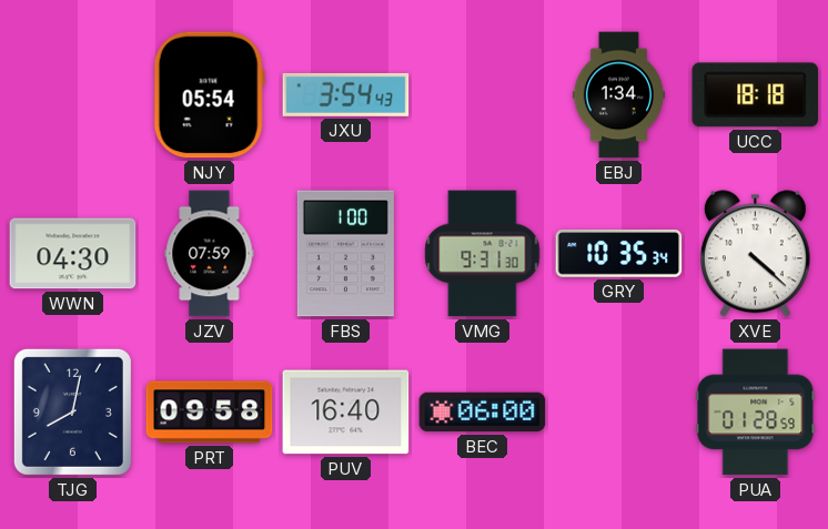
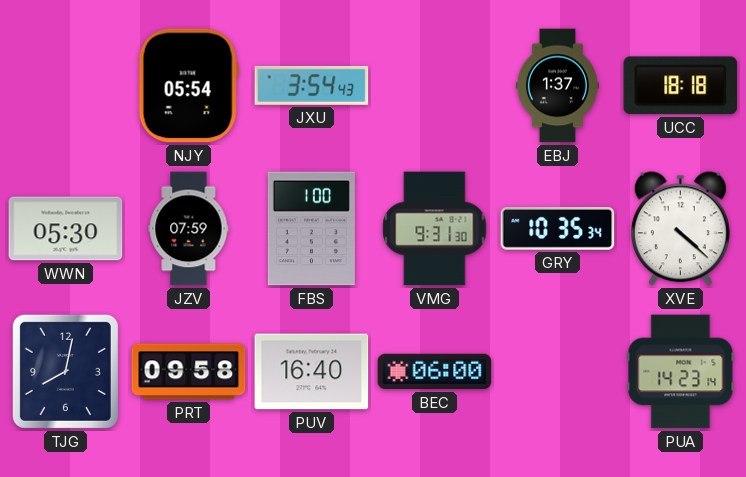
EBJ: 1:34 -> 1:37
WWN: 04:30 -> 05:30
PUA: 01:28 -> 14:23
